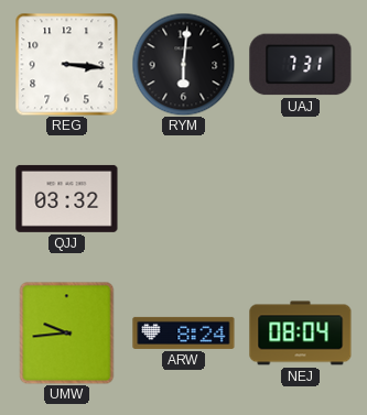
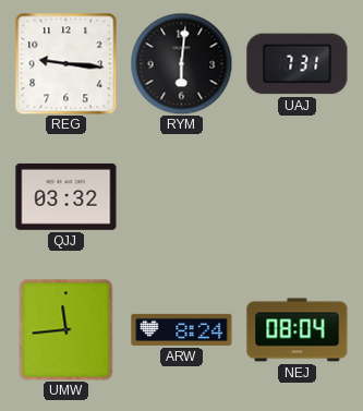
REG: 3:16 -> 9:16
UMW: 9:44 -> 11:44
